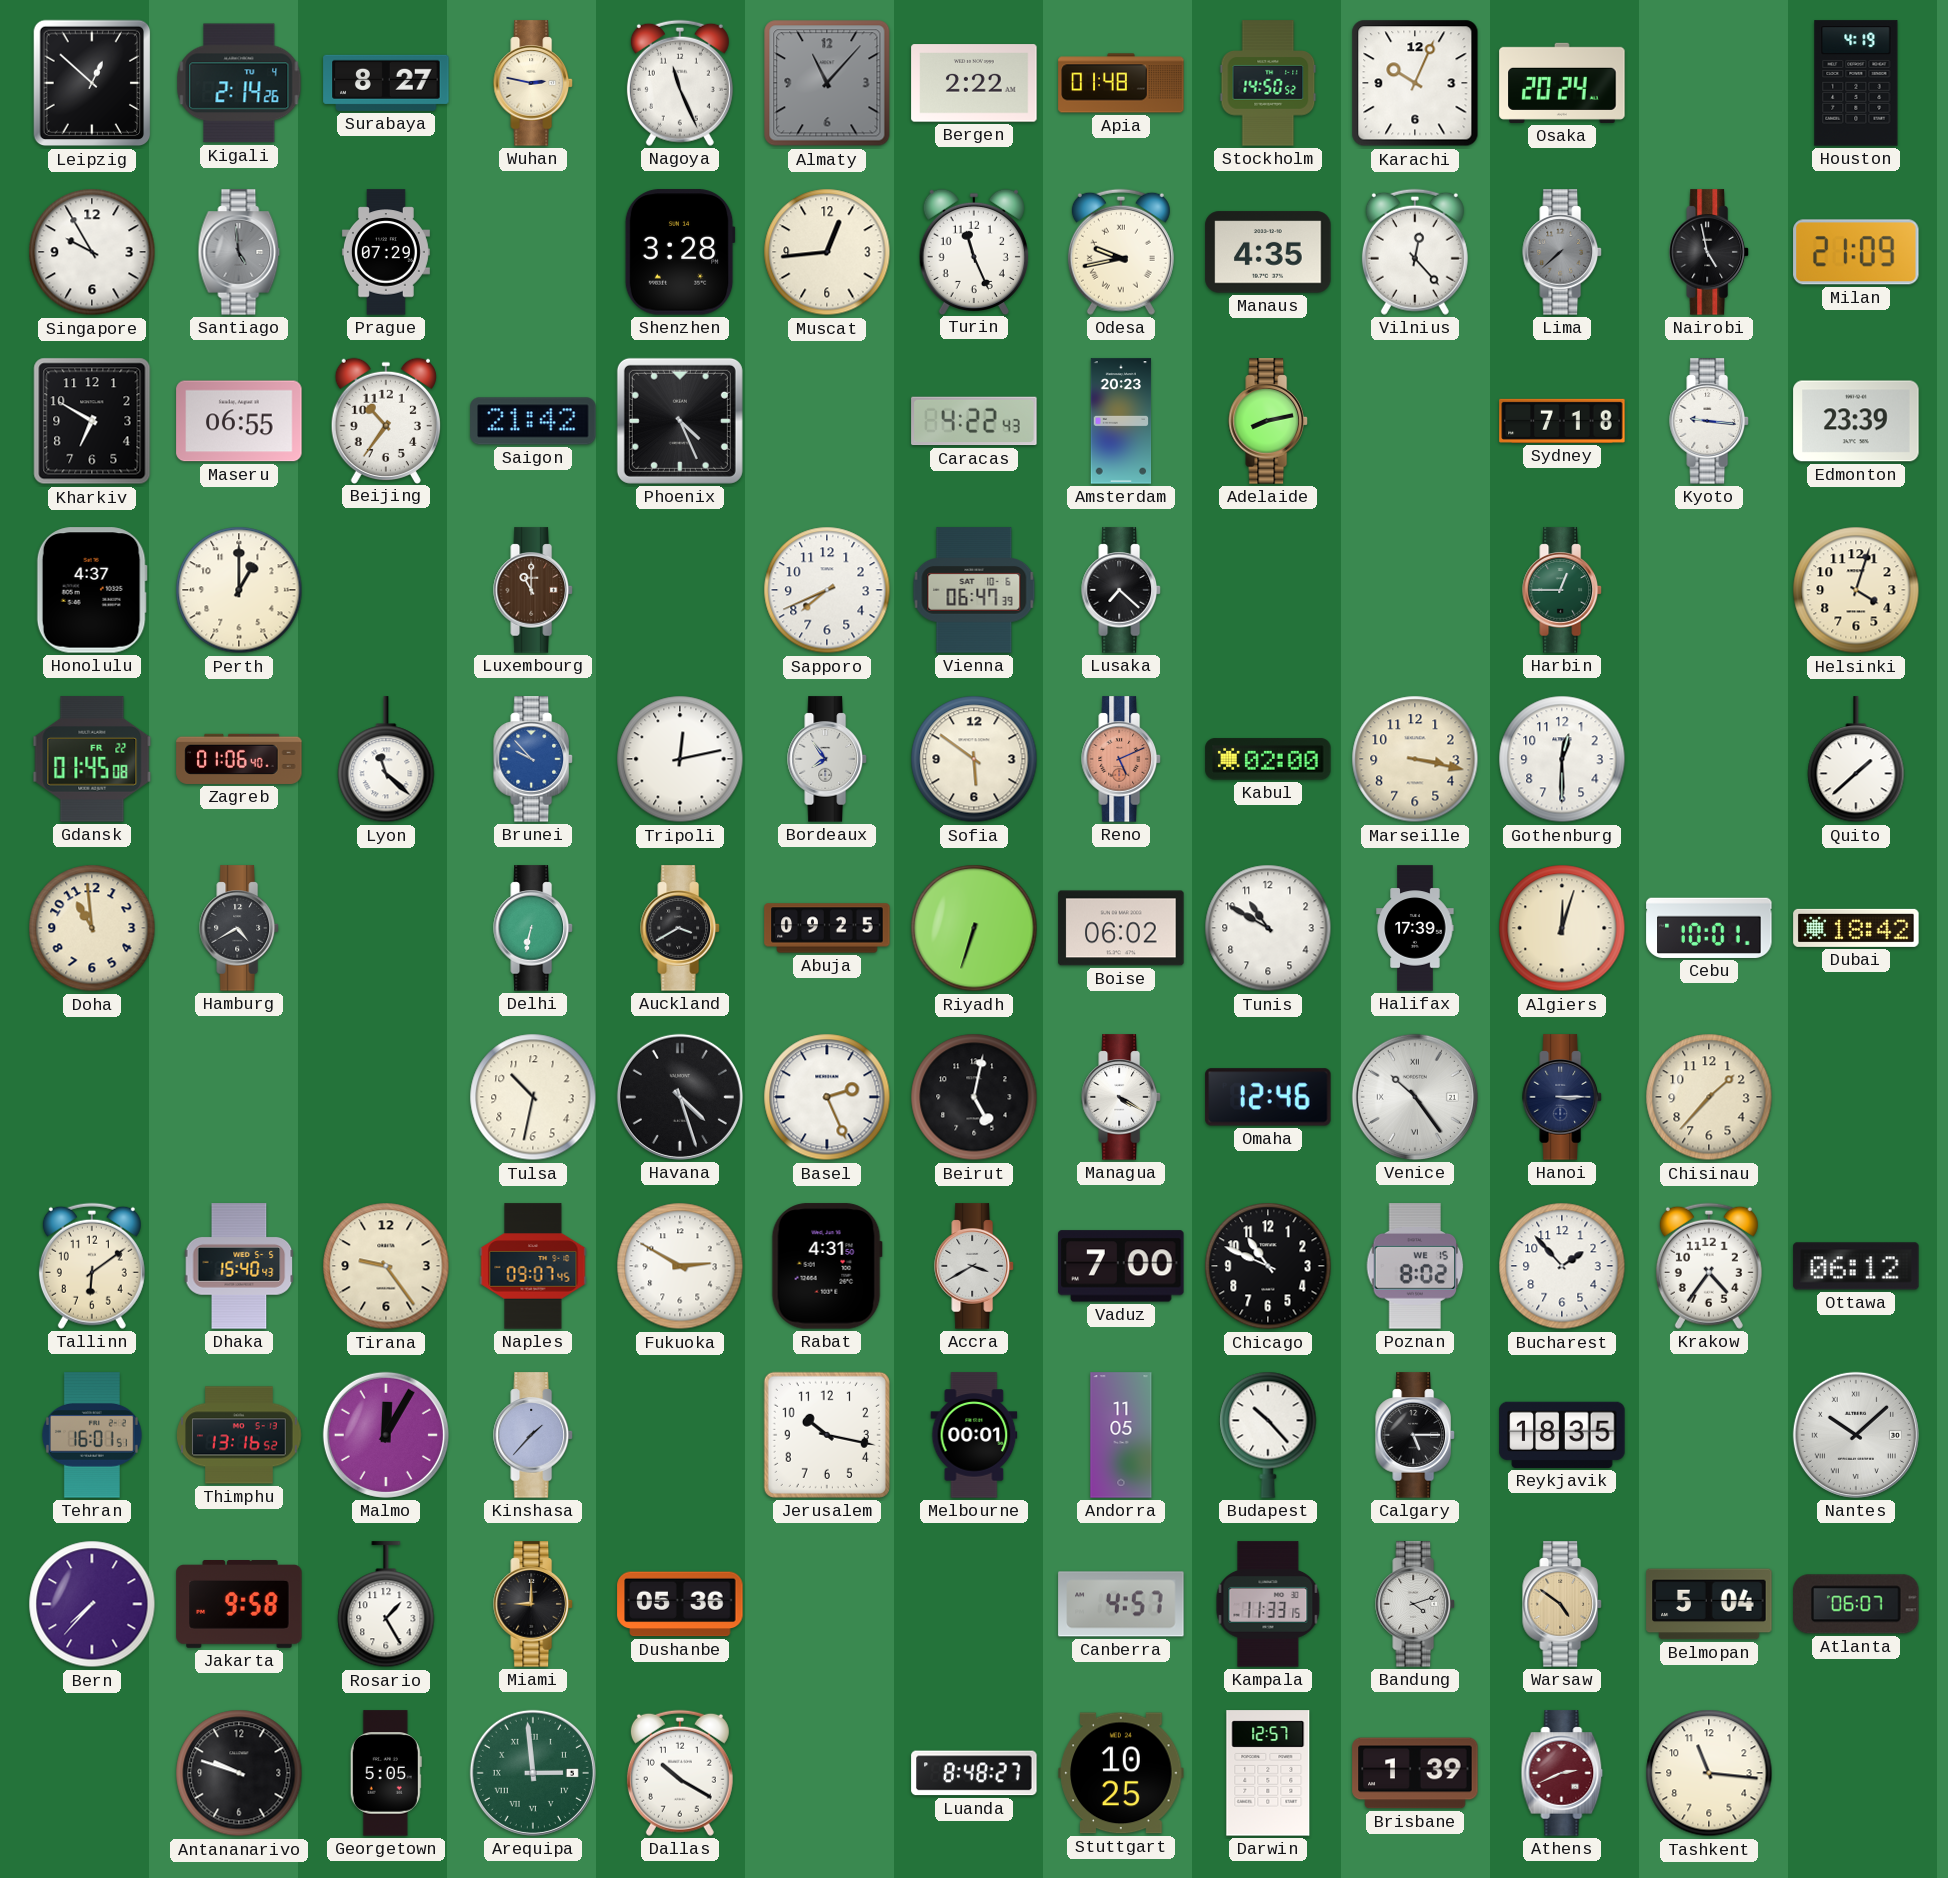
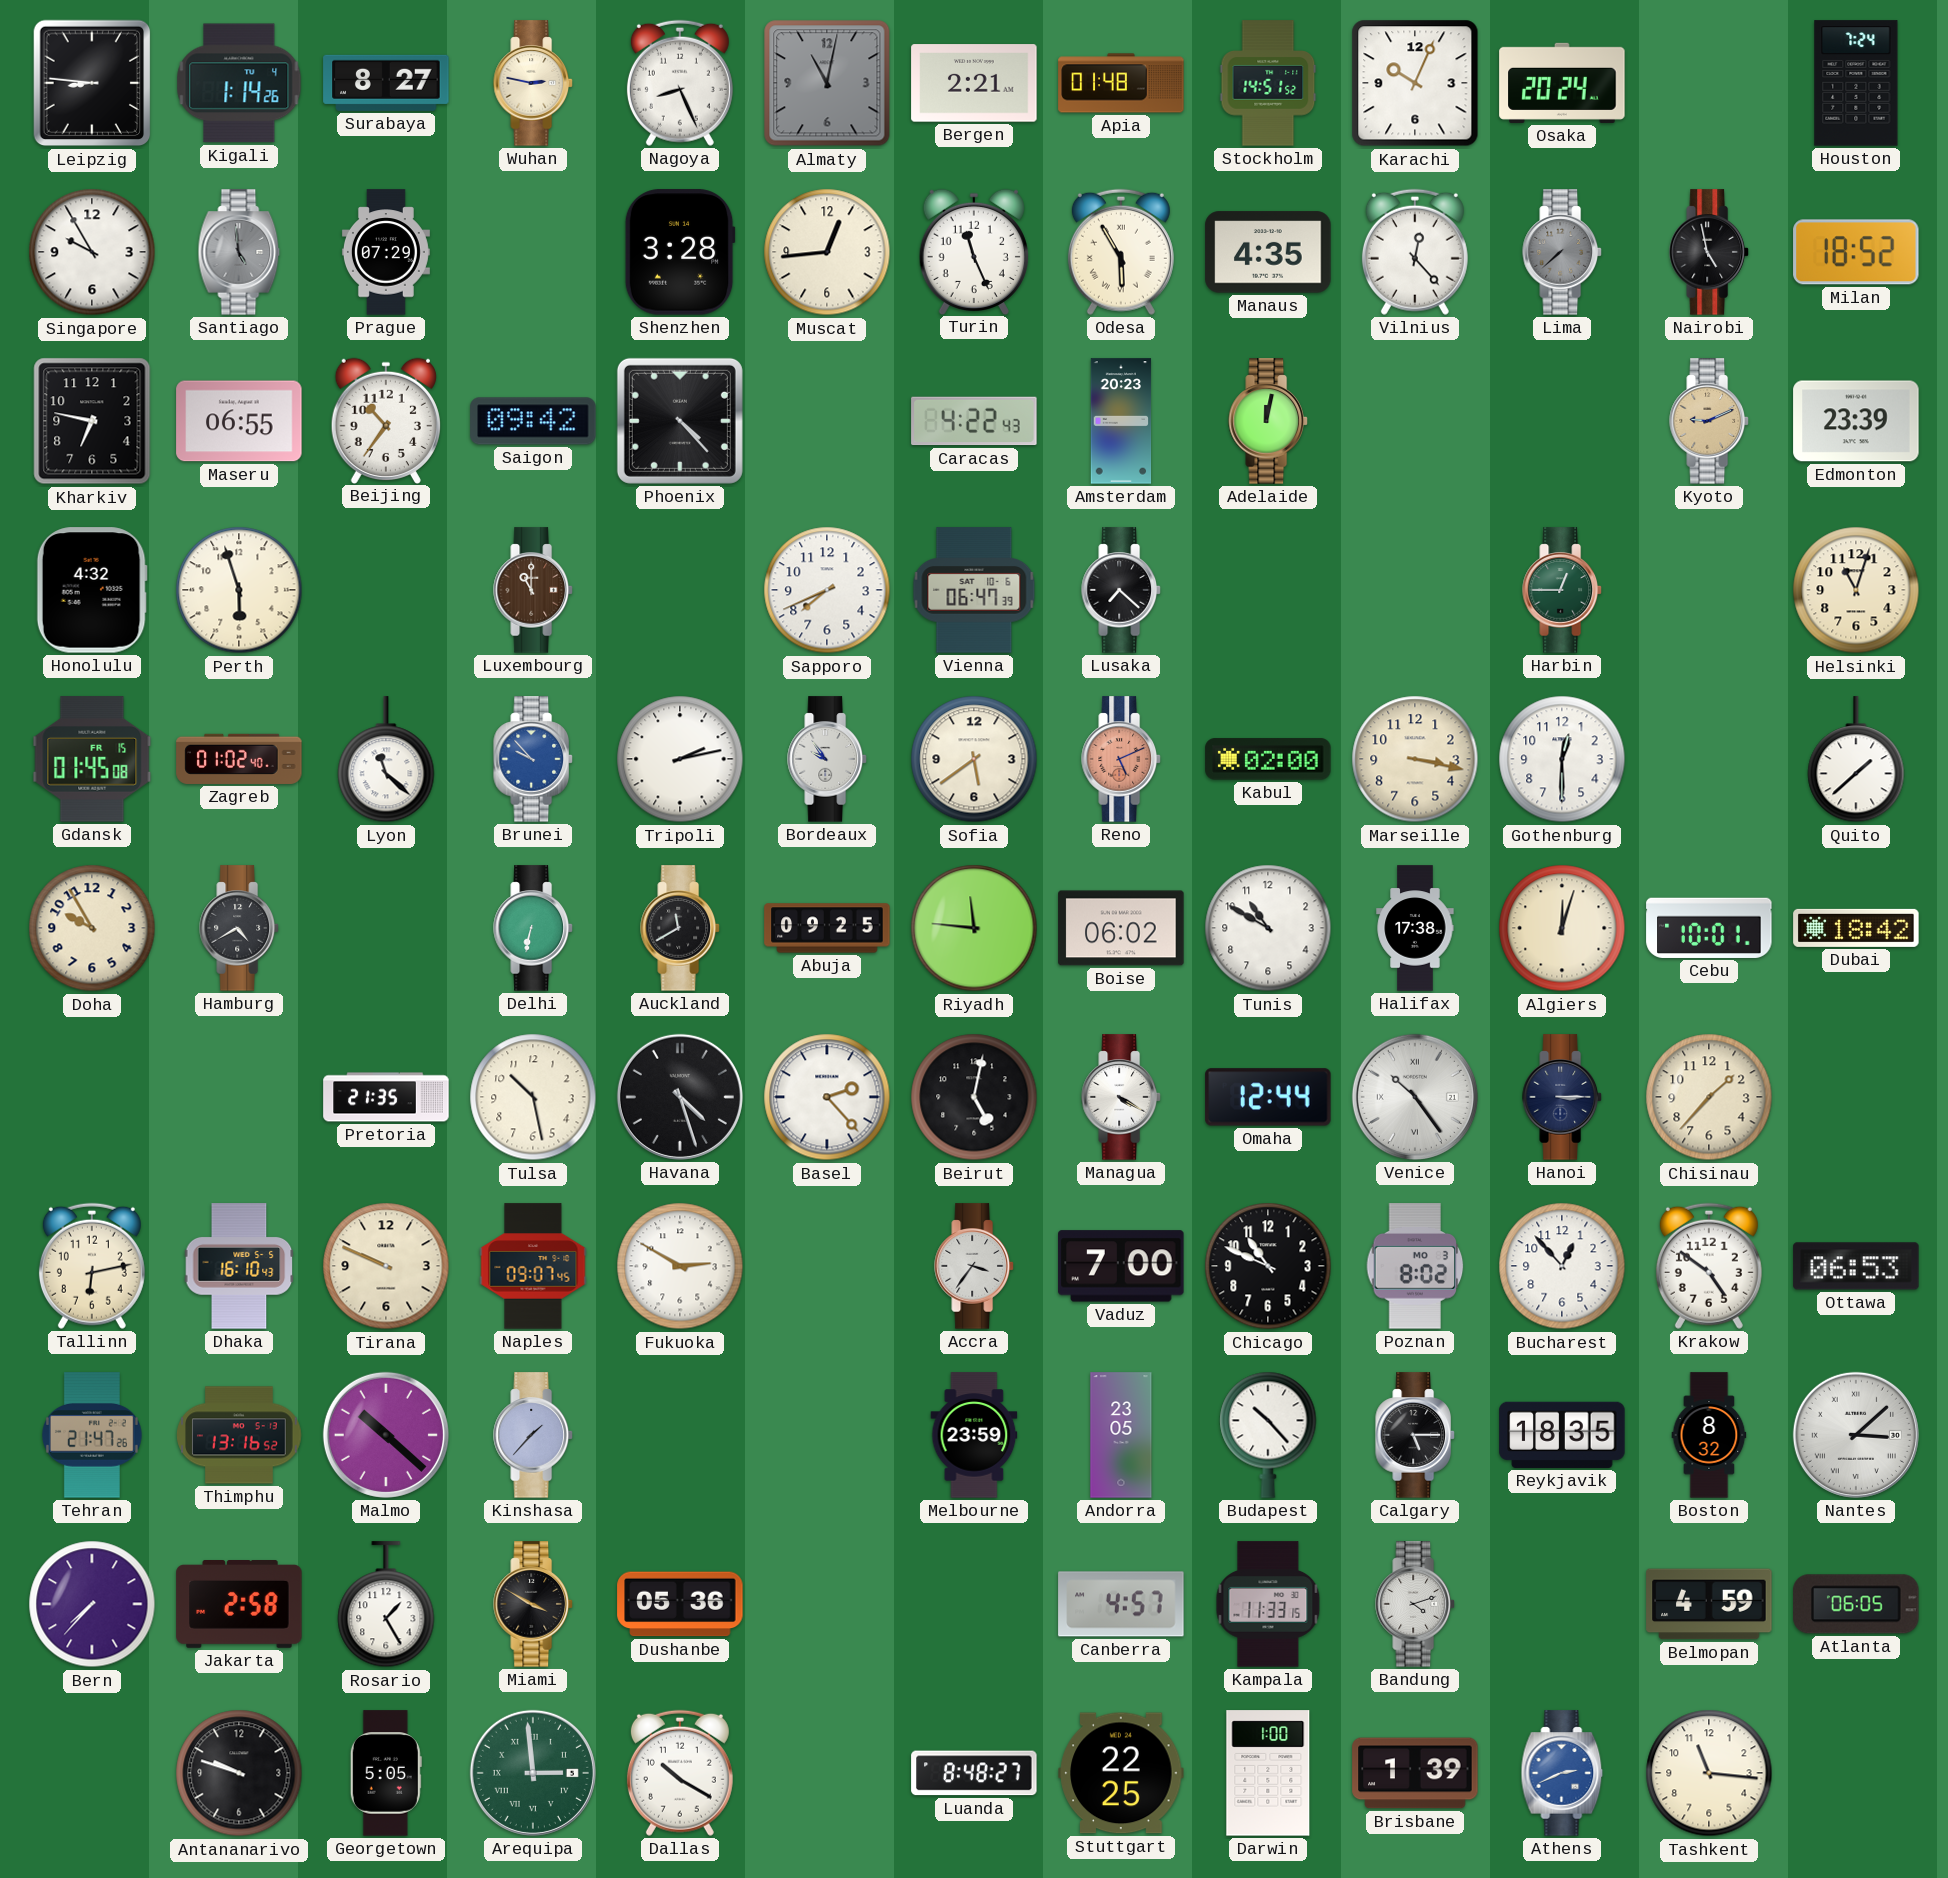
Leipzig: 12:52 -> 8:46
Kigali: 2:14 -> 1:14
Nagoya: 11:26 -> 8:26
Almaty: 11:07 -> 11:02
Bergen: 2:22 -> 2:21
Stockholm: 14:50 -> 14:51
Houston: 4:19 -> 7:24
Odesa: 9:43 -> 5:55
Milan: 21:09 -> 18:52
Kharkiv: 6:50 -> 6:47
Saigon: 21:42 -> 09:42
Phoenix: 4:26 -> 4:23
Adelaide: 8:13 -> 12:02
Sydney: 7:18 -> none
Kyoto: 9:16 -> 9:11
Kyoto dial: white -> champagne
Honolulu: 4:37 -> 4:32
Perth: 1:00 -> 5:57
Helsinki: 4:03 -> 11:03
Gdansk date: FR 22 -> FR 15
Zagreb: 01:06 -> 01:02
Tripoli: 12:13 -> 2:13
Bordeaux: 7:54 -> 9:54
Sofia: 5:51 -> 5:39
Doha: 10:59 -> 9:55
Auckland: 3:40 -> 11:40
Riyadh: 6:33 -> 11:46
Halifax: 17:39 -> 17:38
Pretoria: none -> 21:35
Tulsa: 10:32 -> 10:28
Basel: 2:26 -> 2:23
Omaha: 12:46 -> 12:44
Tallinn: 6:09 -> 6:13
Dhaka: 15:40 -> 16:10
Tirana: 9:24 -> 9:49
Rabat: 4:31 -> none
Accra: 3:40 -> 3:36
Poznan date: WE 15 -> MO 3
Bucharest: 1:53 -> 12:53
Krakow: 4:36 -> 4:51
Ottawa: 06:12 -> 06:53
Tehran: 16:01 -> 21:47
Malmo: 12:05 -> 10:22
Jerusalem: 10:17 -> none
Melbourne: 00:01 -> 23:59
Andorra: 11:05 -> 23:05
Boston: none -> 8:32
Nantes: 10:08 -> 3:08
Jakarta: 9:58 -> 2:58
Miami: 9:00 -> 3:50
Warsaw: 4:51 -> none
Belmopan: 5:04 -> 4:59
Atlanta: 06:07 -> 06:05
Stuttgart: 10:25 -> 22:25
Darwin: 12:57 -> 1:00
Athens dial: burgundy -> blue
